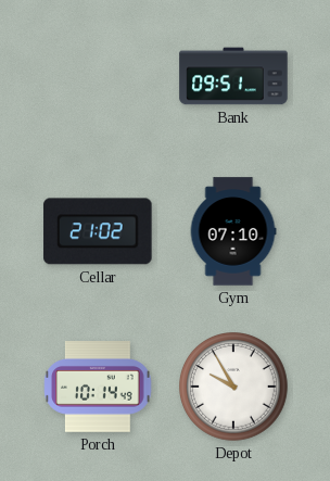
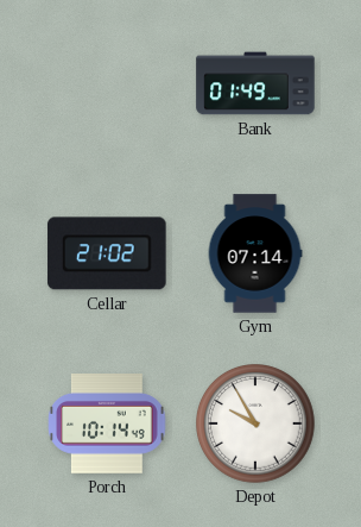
Bank: 09:51 -> 01:49
Gym: 07:10 -> 07:14
